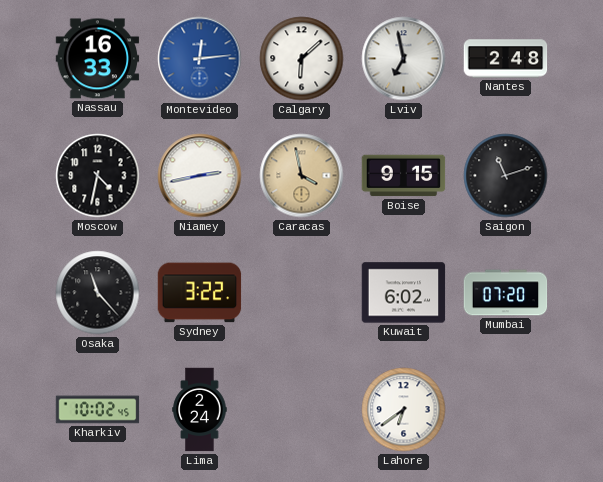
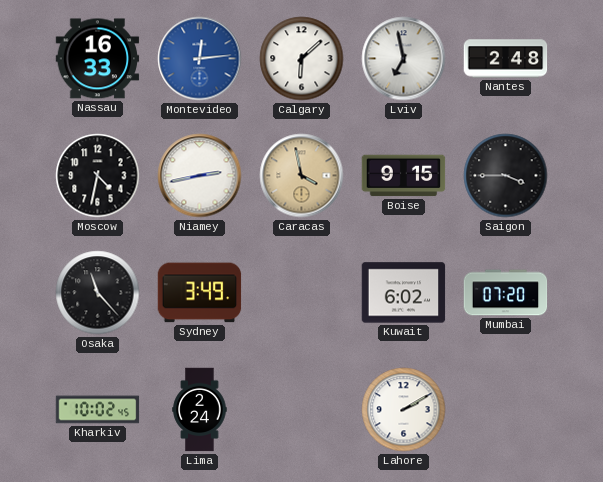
Saigon: 11:12 -> 3:45
Sydney: 3:22 -> 3:49
Lahore: 6:39 -> 2:10
